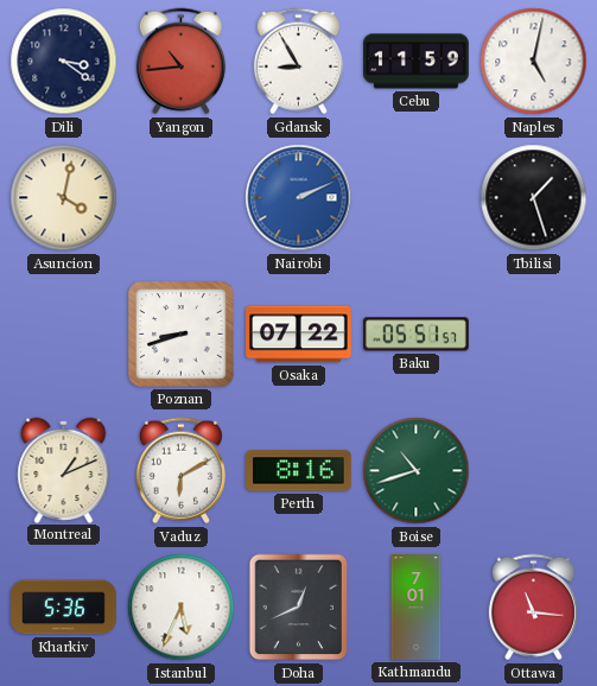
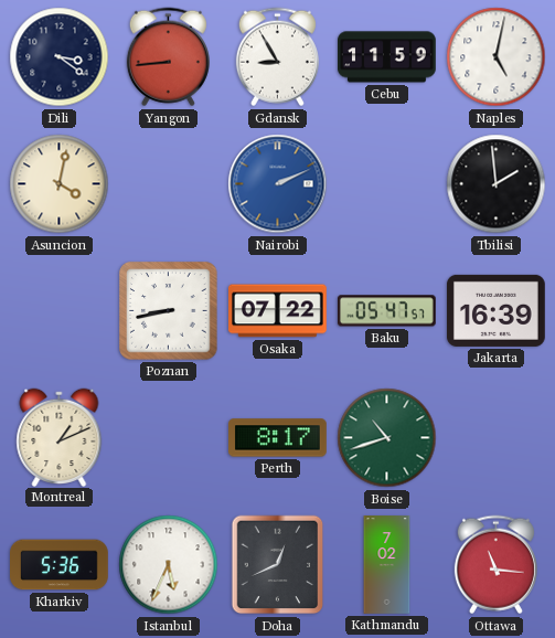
Yangon: 10:44 -> 8:44
Tbilisi: 1:27 -> 1:59
Poznan: 8:42 -> 8:43
Baku: 05:51 -> 05:47
Jakarta: none -> 16:39
Vaduz: 6:10 -> none
Perth: 8:16 -> 8:17
Kathmandu: 7:01 -> 7:02
